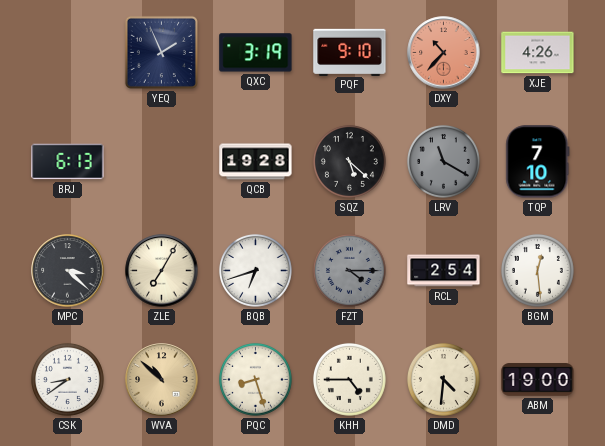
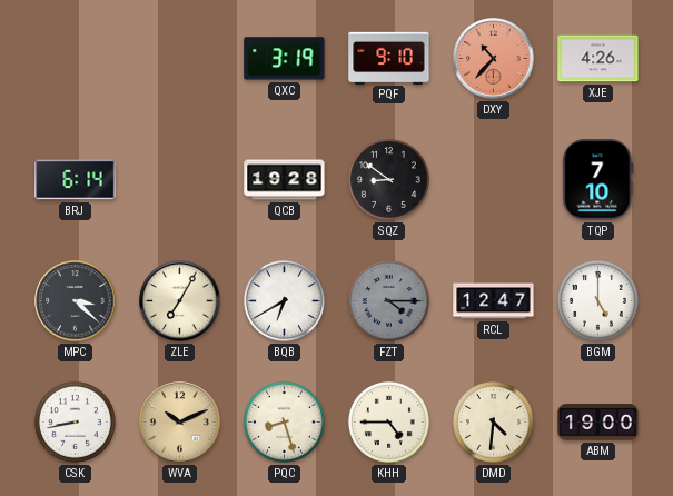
YEQ: 1:56 -> none
BRJ: 6:13 -> 6:14
SQZ: 5:22 -> 8:51
LRV: 11:20 -> none
BQB: 6:42 -> 6:40
RCL: 2:54 -> 12:47
BGM: 12:29 -> 5:00
CSK: 8:39 -> 8:43
WVA: 10:52 -> 10:11
